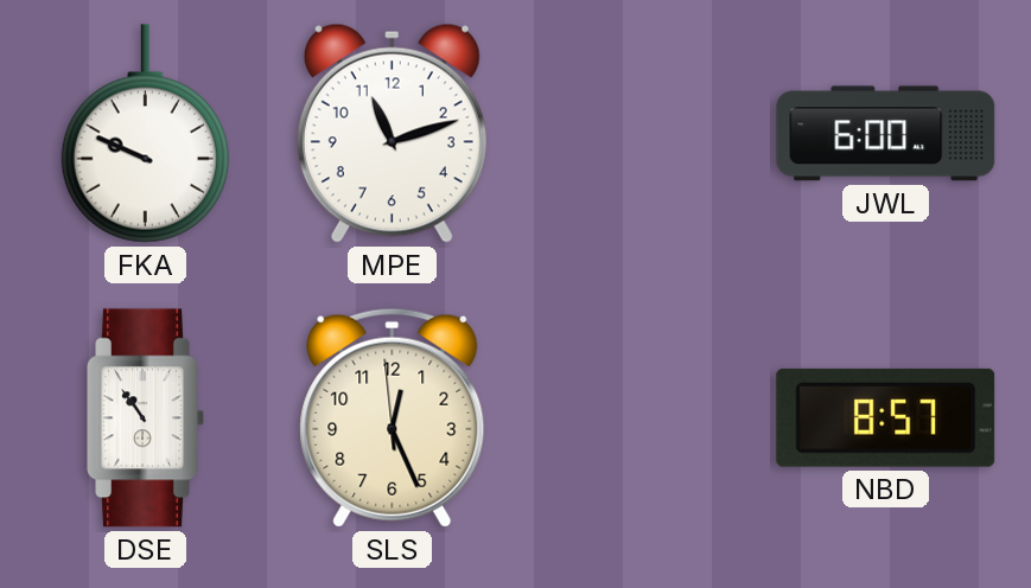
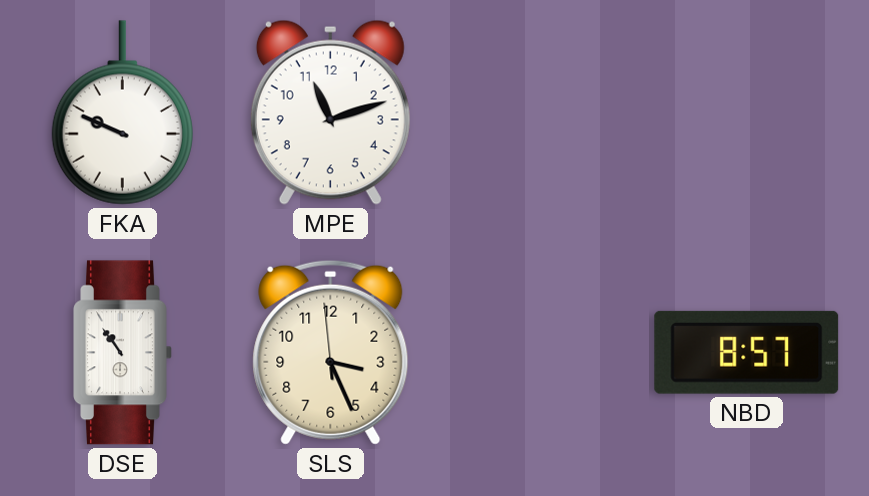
JWL: 6:00 -> none
SLS: 12:25 -> 3:25
